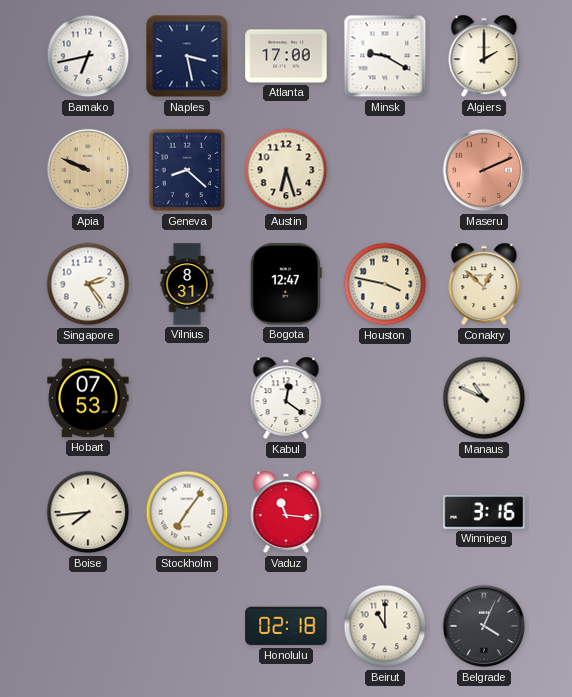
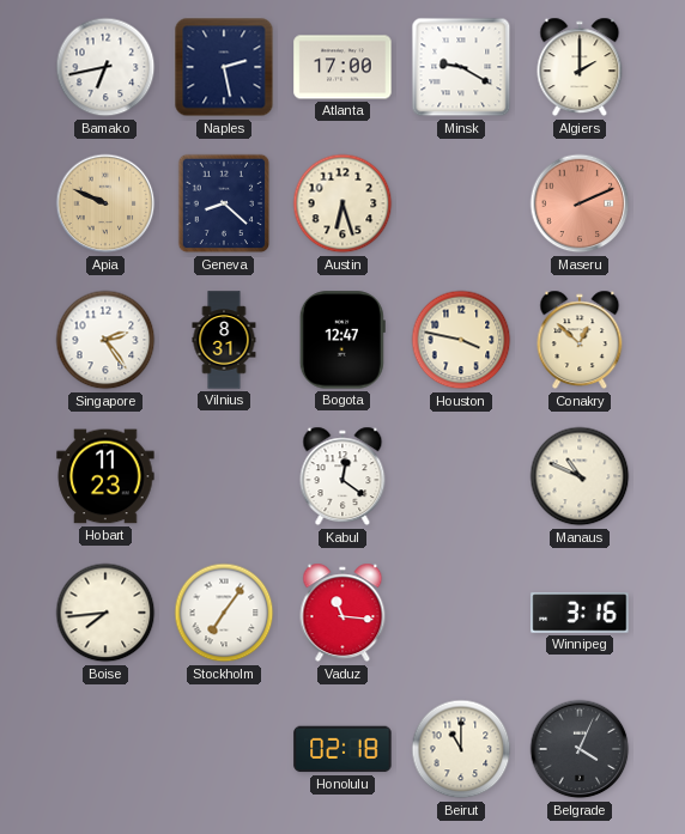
Naples: 3:28 -> 2:28
Hobart: 07:53 -> 11:23
